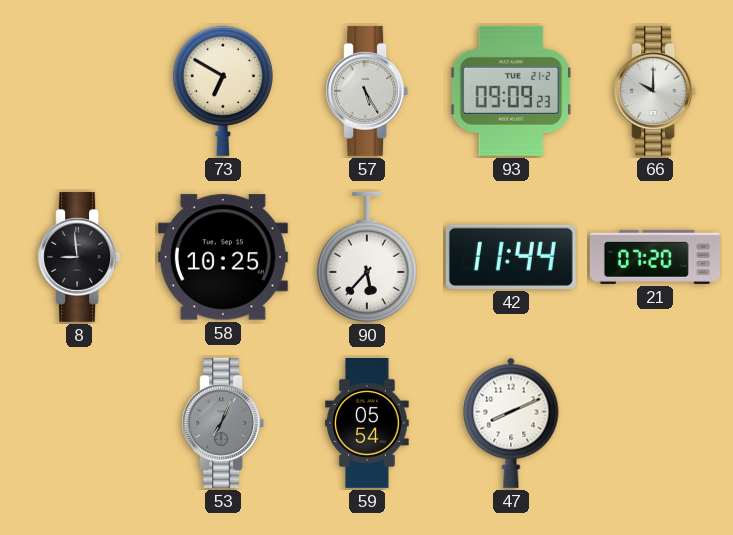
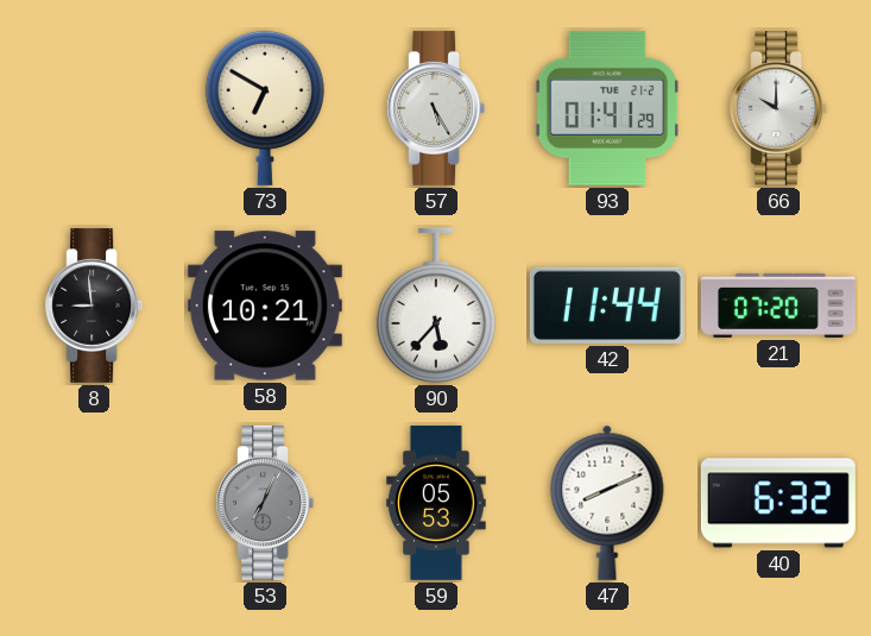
93: 09:09 -> 01:41
58: 10:25 -> 10:21
59: 05:54 -> 05:53
40: none -> 6:32
